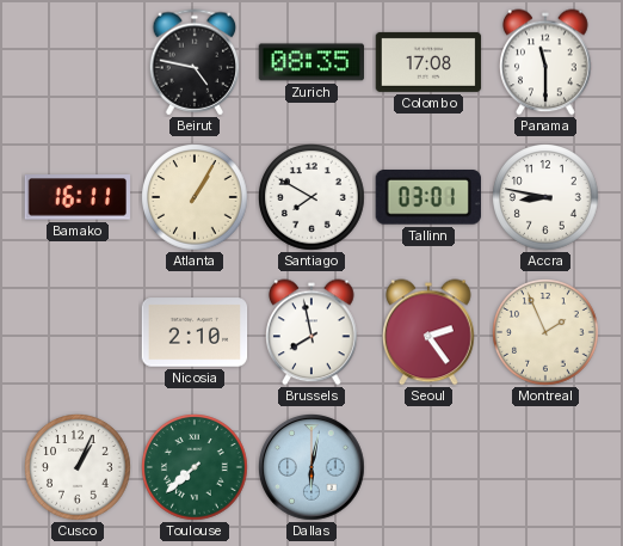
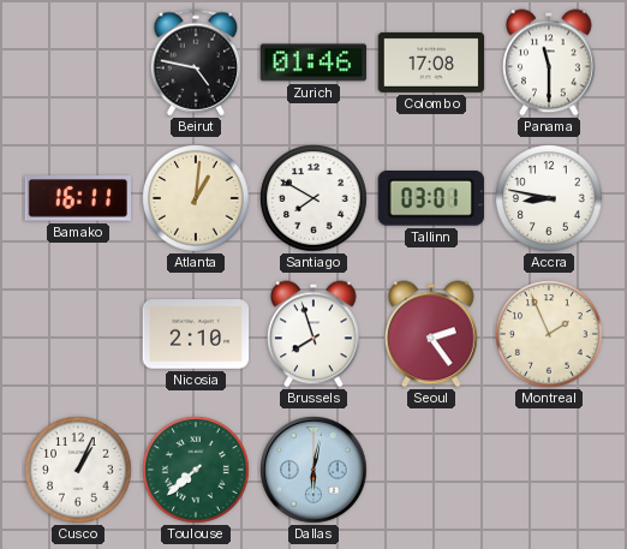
Zurich: 08:35 -> 01:46
Atlanta: 1:05 -> 1:01
Brussels: 7:58 -> 7:57
